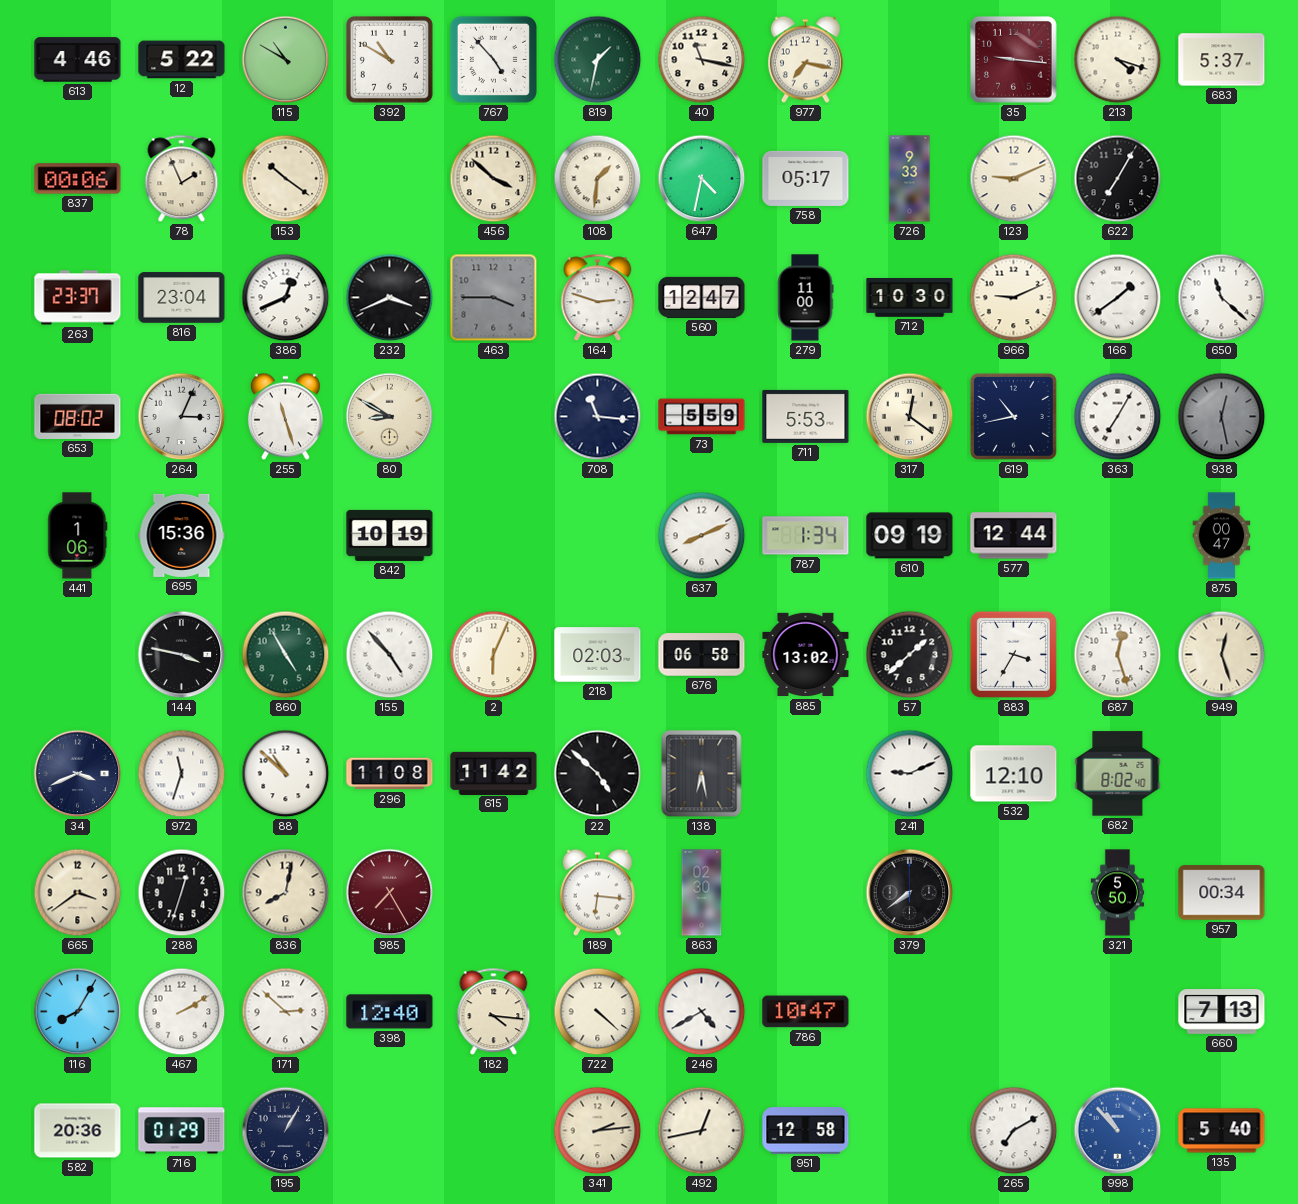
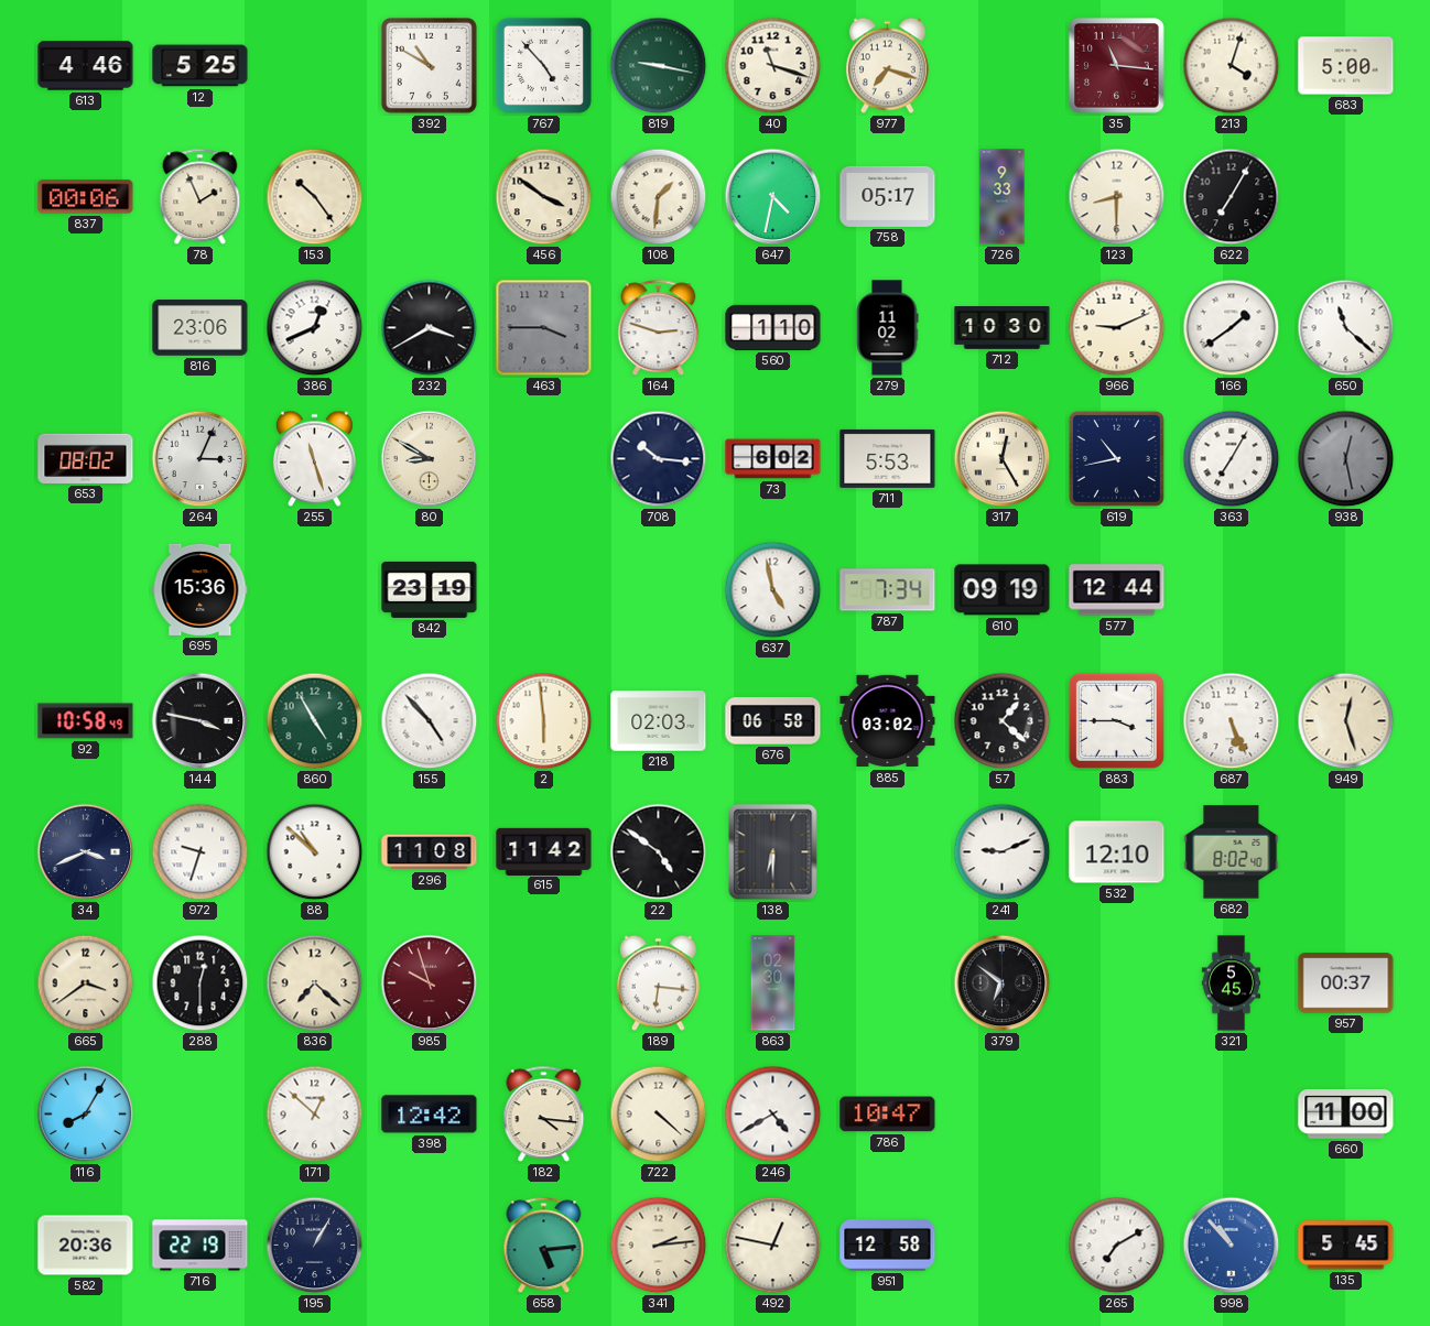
12: 5:22 -> 5:25
115: 10:50 -> none
819: 1:32 -> 9:17
40: 11:17 -> 11:18
977: 7:17 -> 7:18
35: 9:16 -> 11:16
213: 4:18 -> 4:03
683: 5:37 -> 5:00
153: 10:21 -> 10:24
456: 3:52 -> 3:51
123: 9:11 -> 8:30
263: 23:37 -> none
816: 23:04 -> 23:06
232: 3:41 -> 3:40
560: 12:47 -> 1:10
279: 11:00 -> 11:02
708: 11:16 -> 10:16
73: 5:59 -> 6:02
317: 12:21 -> 12:25
441: 1:06 -> none
842: 10:19 -> 23:19
637: 8:11 -> 4:58
787: 1:34 -> 7:34
875: 00:47 -> none
92: none -> 10:58
2: 6:04 -> 5:59
885: 13:02 -> 03:02
57: 1:38 -> 1:22
883: 3:35 -> 3:45
687: 12:27 -> 5:26
972: 11:33 -> 9:33
22: 4:52 -> 4:51
138: 6:28 -> 6:30
288: 12:33 -> 12:30
836: 8:02 -> 7:22
985: 7:25 -> 9:57
379: 7:39 -> 6:51
321: 5:50 -> 5:45
957: 00:34 -> 00:37
467: 2:10 -> none
171: 2:52 -> 12:52
398: 12:40 -> 12:42
660: 7:13 -> 11:00
716: 01:29 -> 22:19
658: none -> 5:14
492: 12:43 -> 12:47
135: 5:40 -> 5:45
